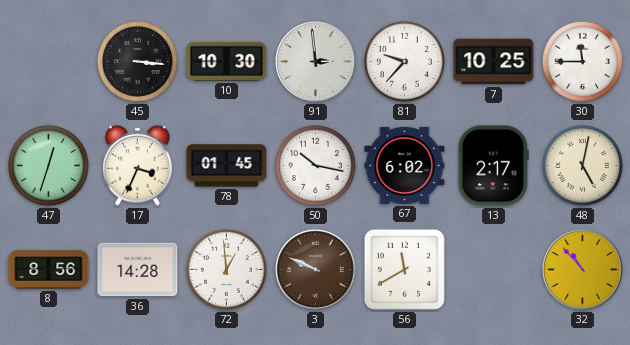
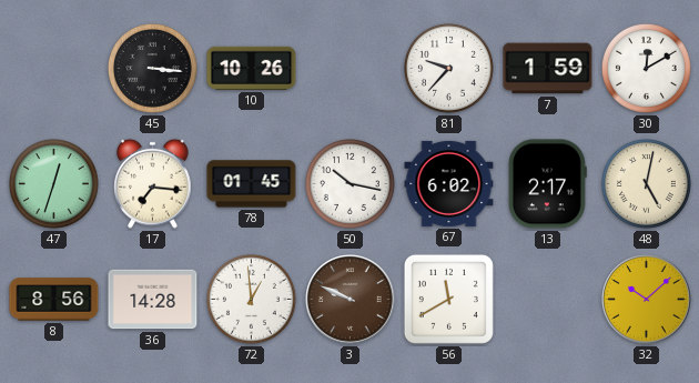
10: 10:30 -> 10:26
91: 2:59 -> none
7: 10:25 -> 1:59
30: 11:45 -> 12:10
17: 3:34 -> 7:16
32: 10:53 -> 10:08
